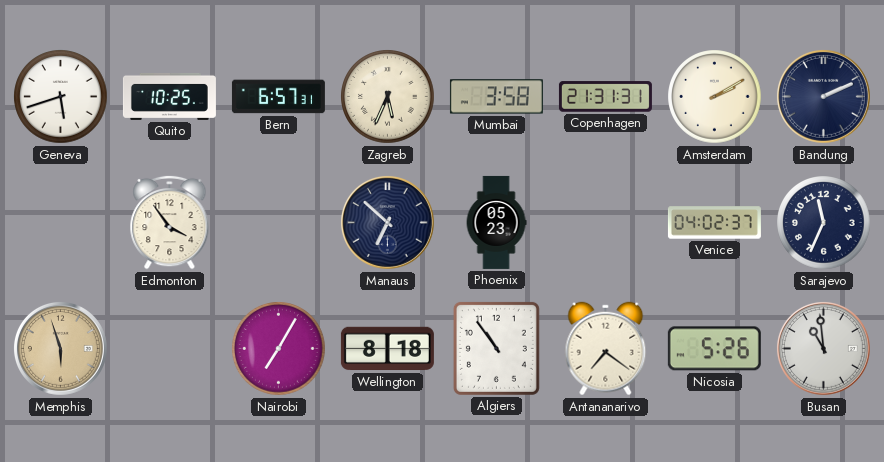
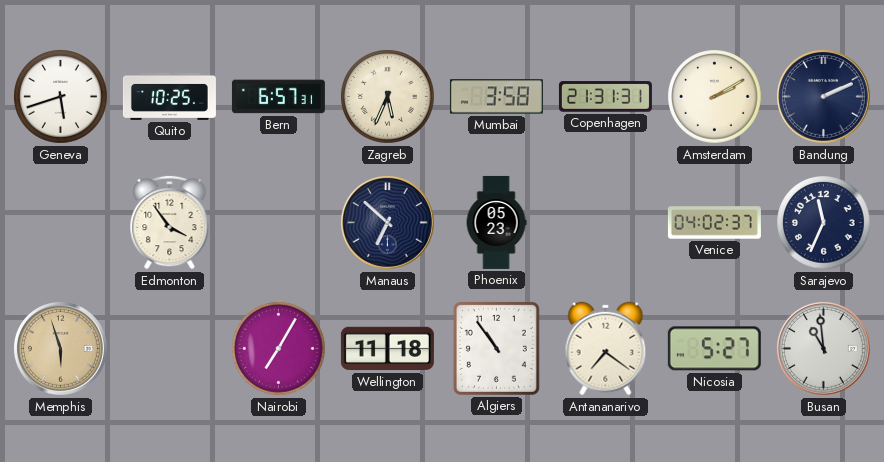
Wellington: 8:18 -> 11:18
Nicosia: 5:26 -> 5:27
